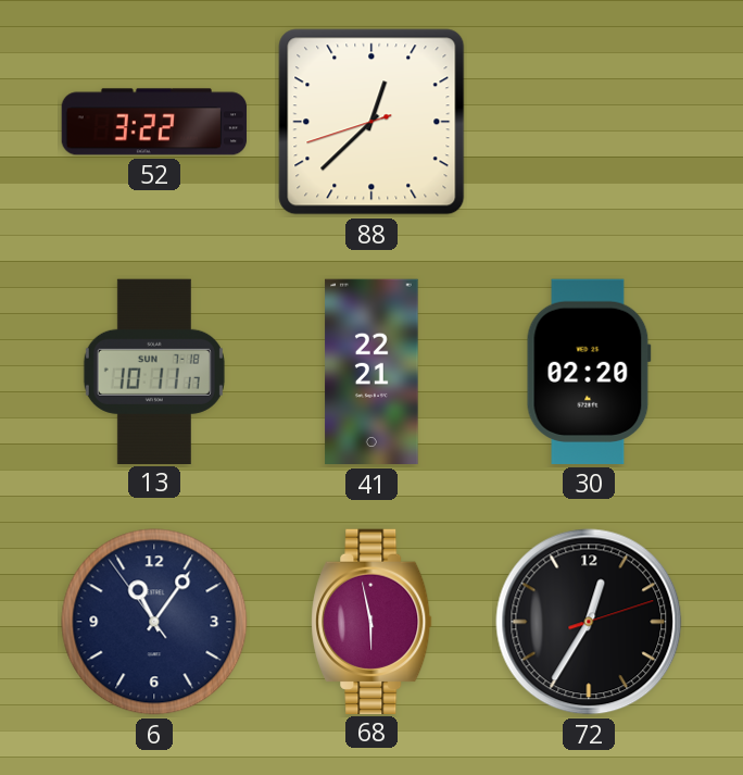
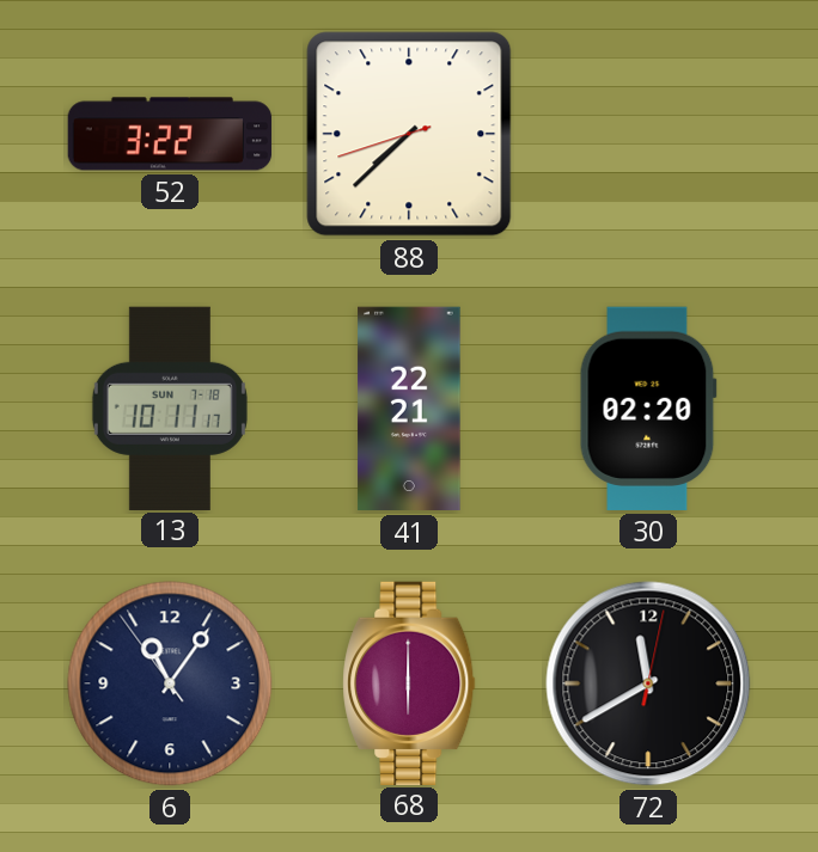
88: 12:37 -> 7:37
68: 5:58 -> 6:00
72: 12:35 -> 11:40
